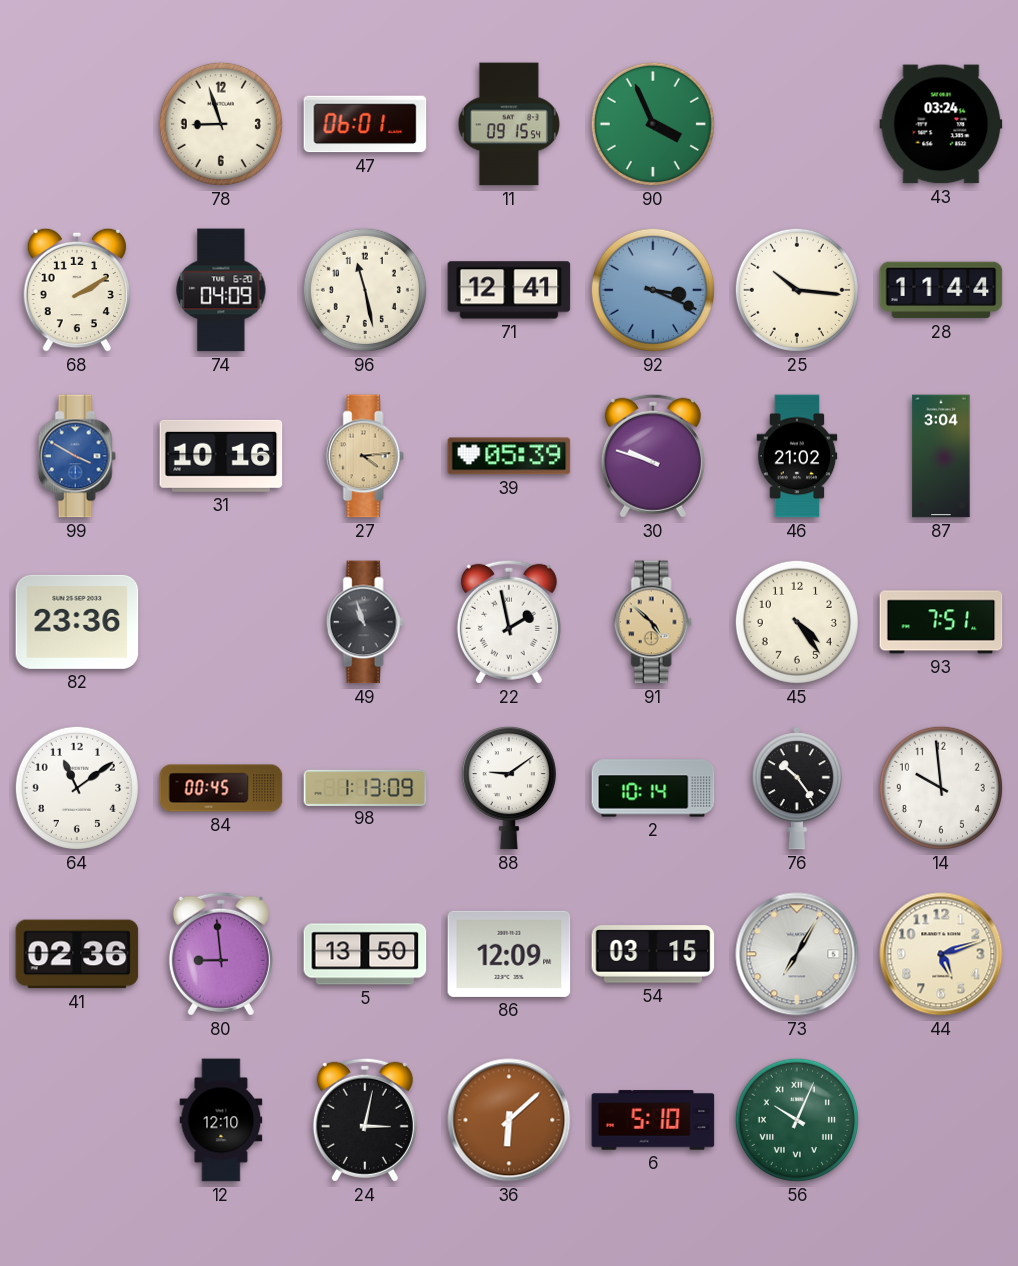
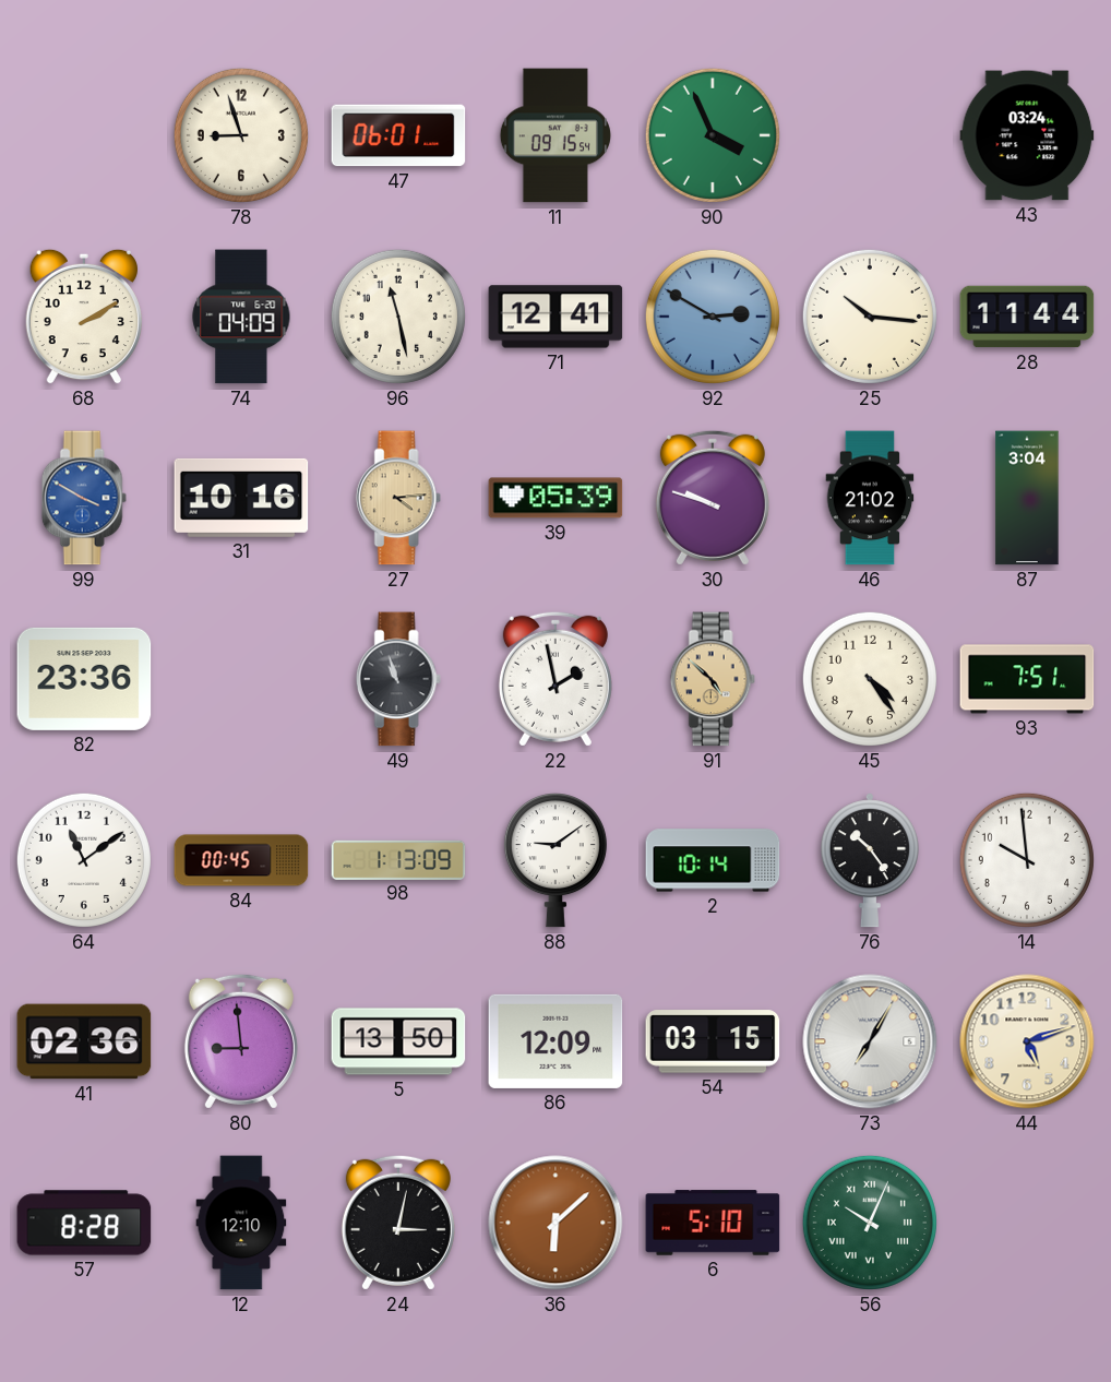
92: 3:19 -> 2:50
57: none -> 8:28
